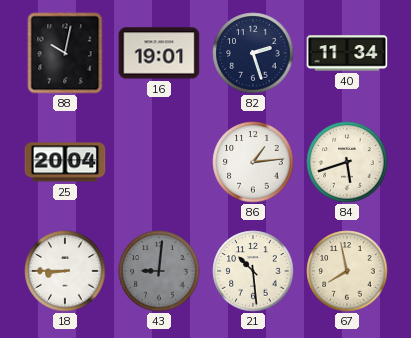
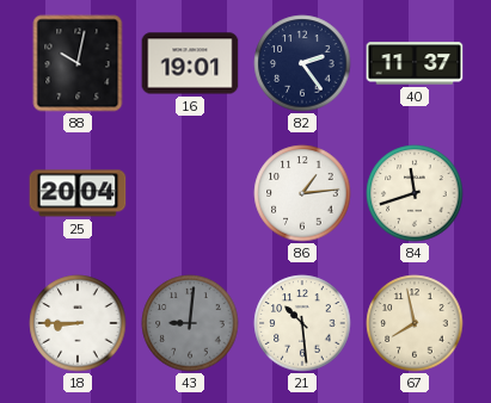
82: 2:27 -> 2:24
40: 11:34 -> 11:37
84: 5:42 -> 11:42
